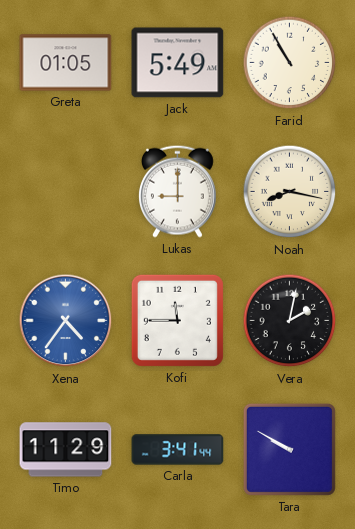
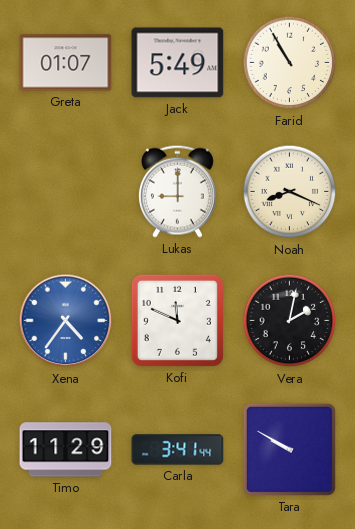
Greta: 01:05 -> 01:07
Noah: 8:17 -> 8:19
Kofi: 11:45 -> 11:49
